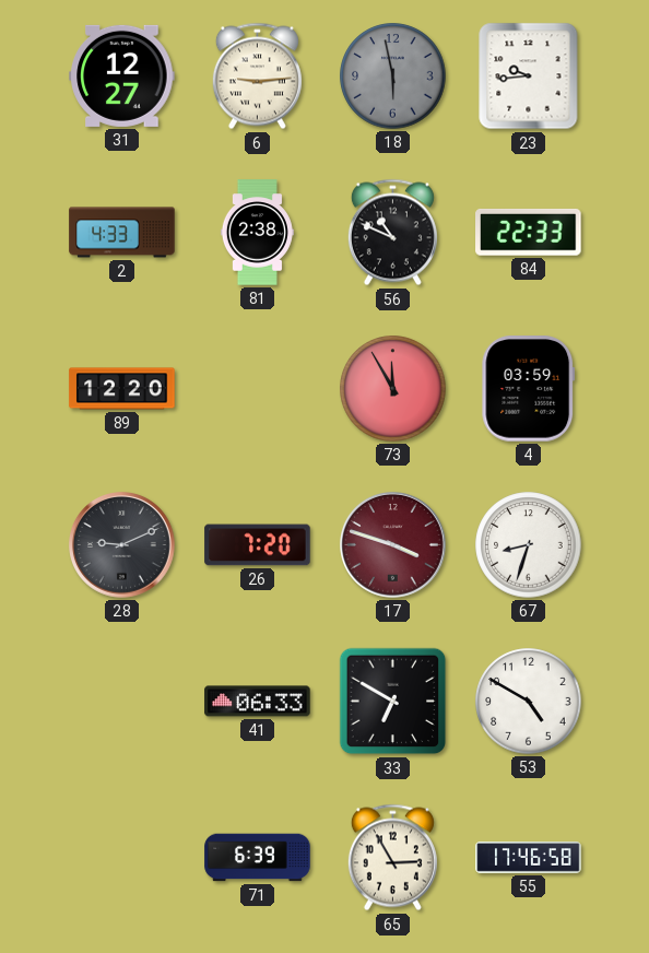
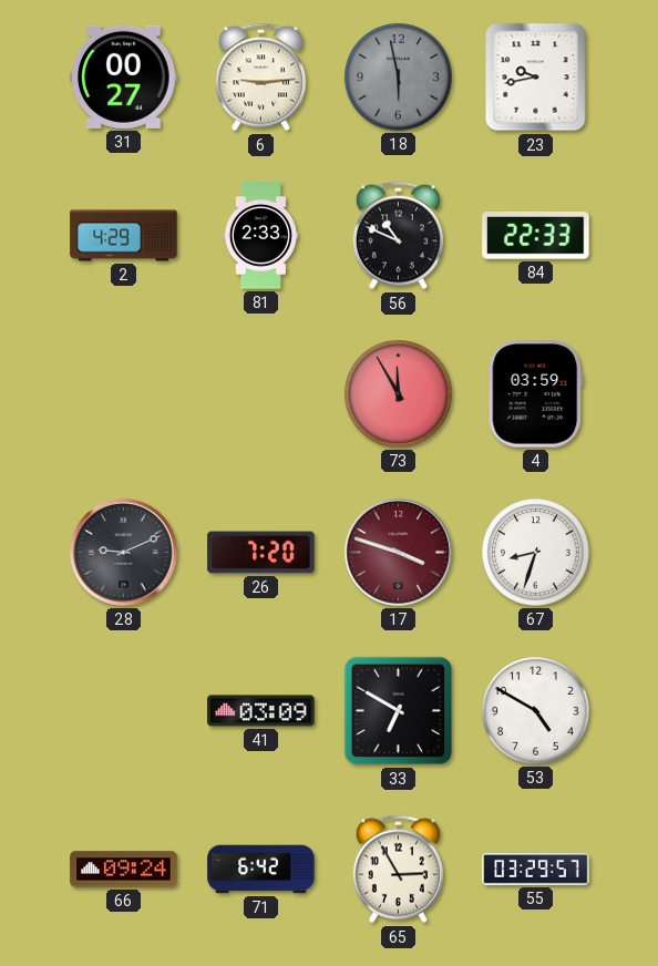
31: 12:27 -> 00:27
23: 9:44 -> 9:43
2: 4:33 -> 4:29
81: 2:38 -> 2:33
89: 12:20 -> none
41: 06:33 -> 03:09
66: none -> 09:24
71: 6:39 -> 6:42
55: 17:46 -> 03:29
